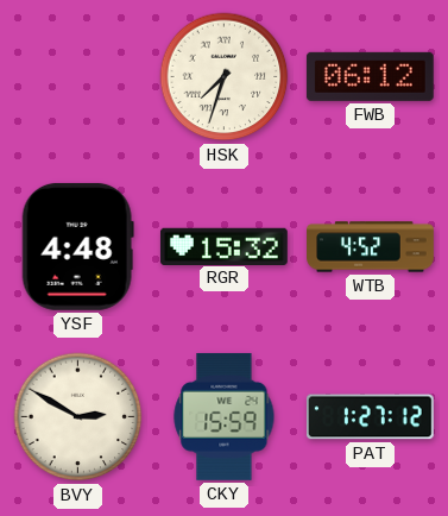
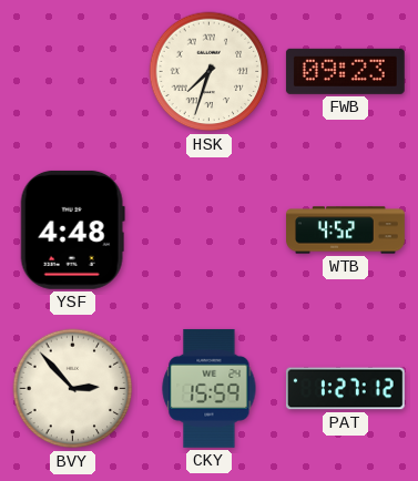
FWB: 06:12 -> 09:23
RGR: 15:32 -> none
BVY: 2:50 -> 2:53
